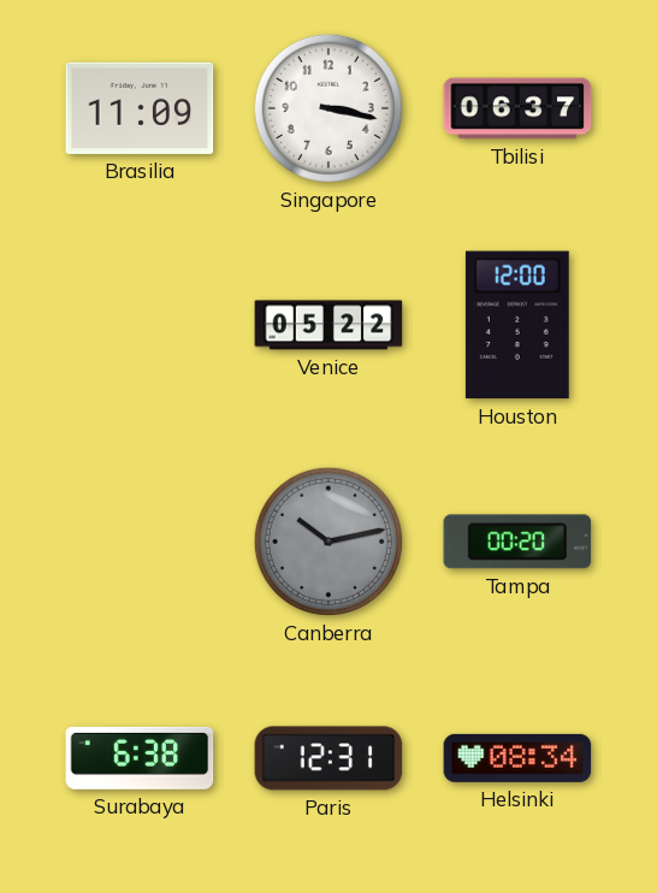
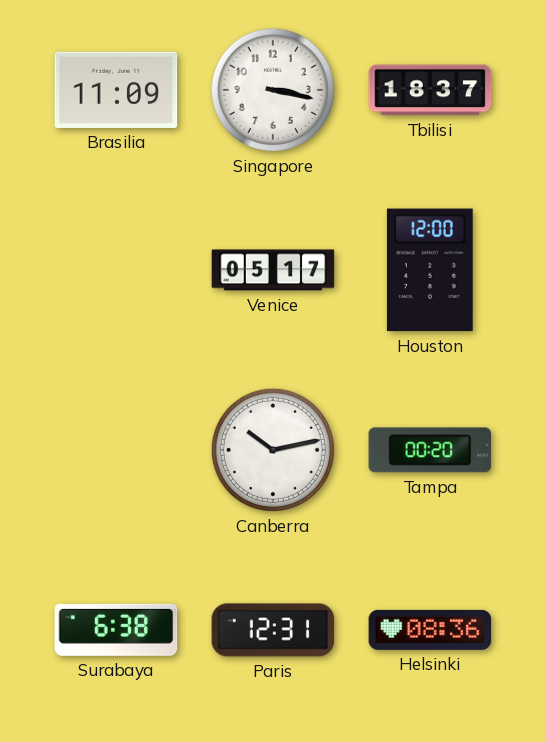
Tbilisi: 06:37 -> 18:37
Venice: 05:22 -> 05:17
Canberra dial: grey -> white
Helsinki: 08:34 -> 08:36
